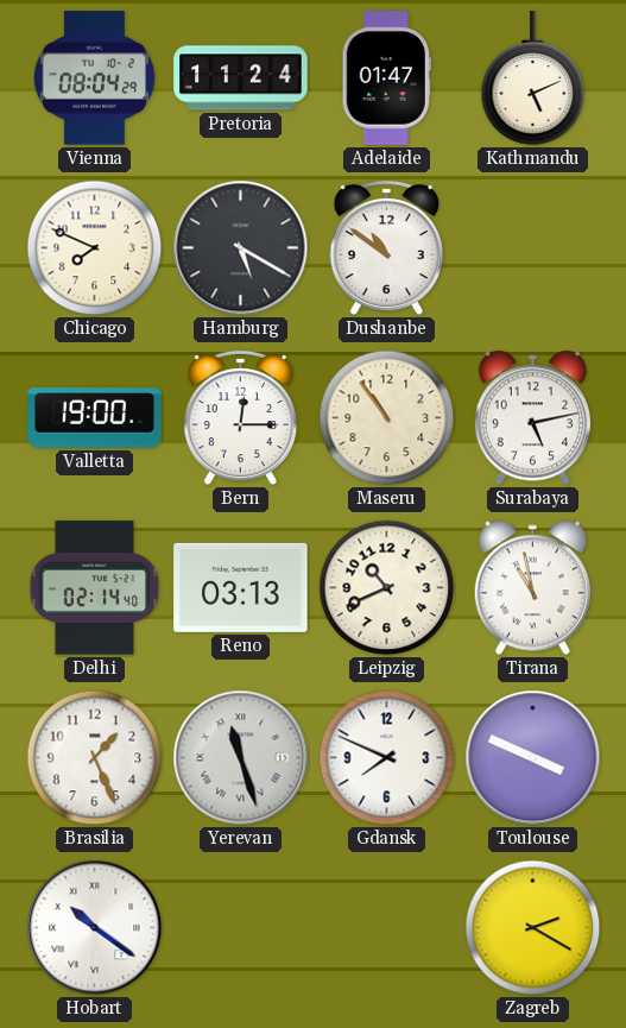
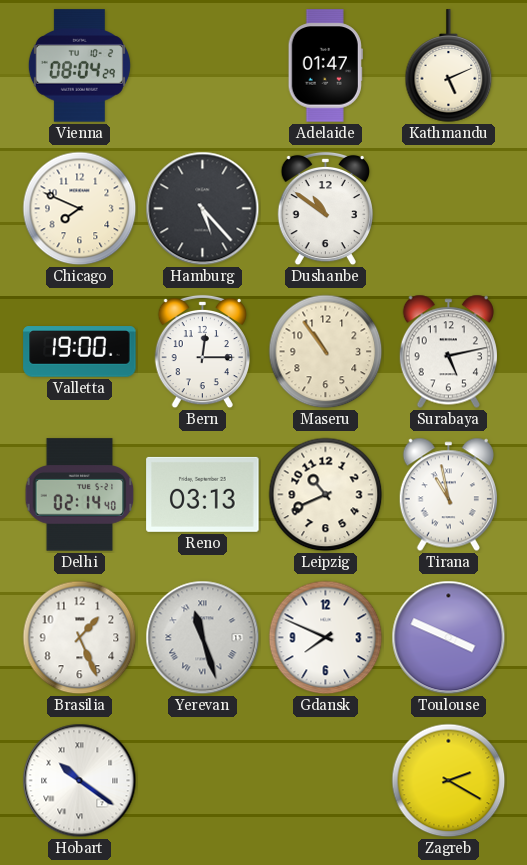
Pretoria: 11:24 -> none
Hamburg: 5:20 -> 5:23
